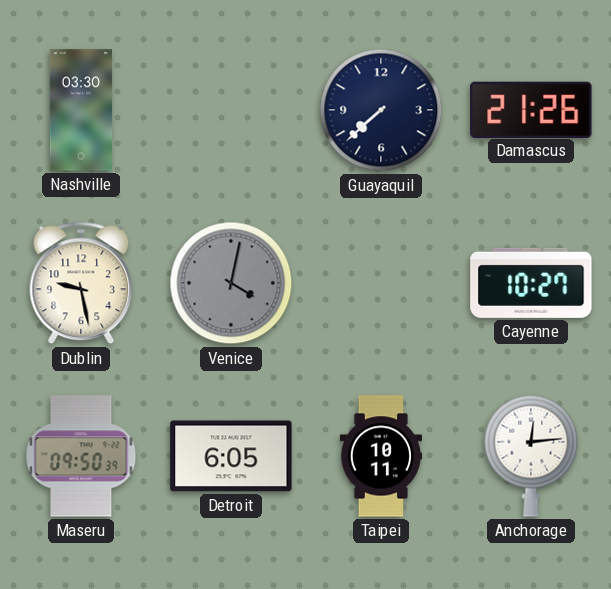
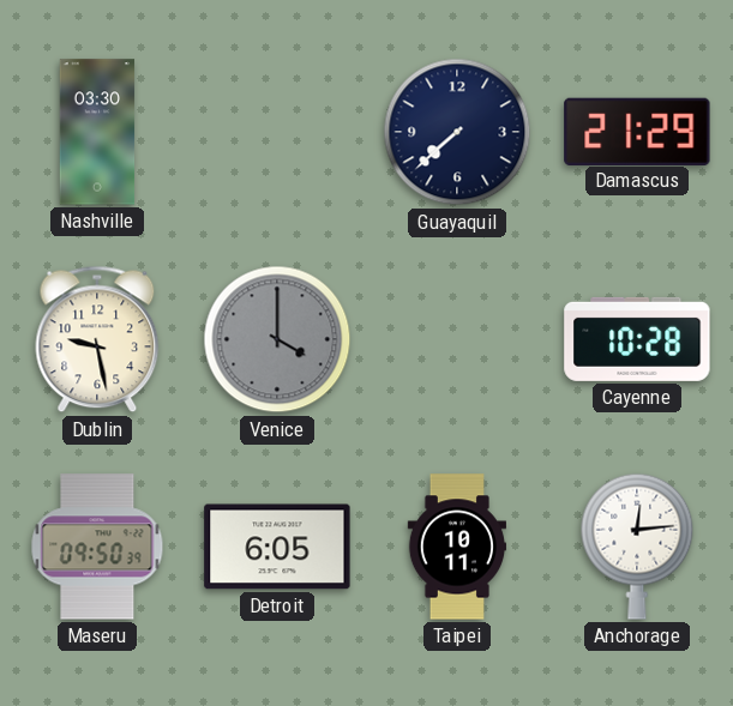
Damascus: 21:26 -> 21:29
Venice: 4:02 -> 4:00
Cayenne: 10:27 -> 10:28
